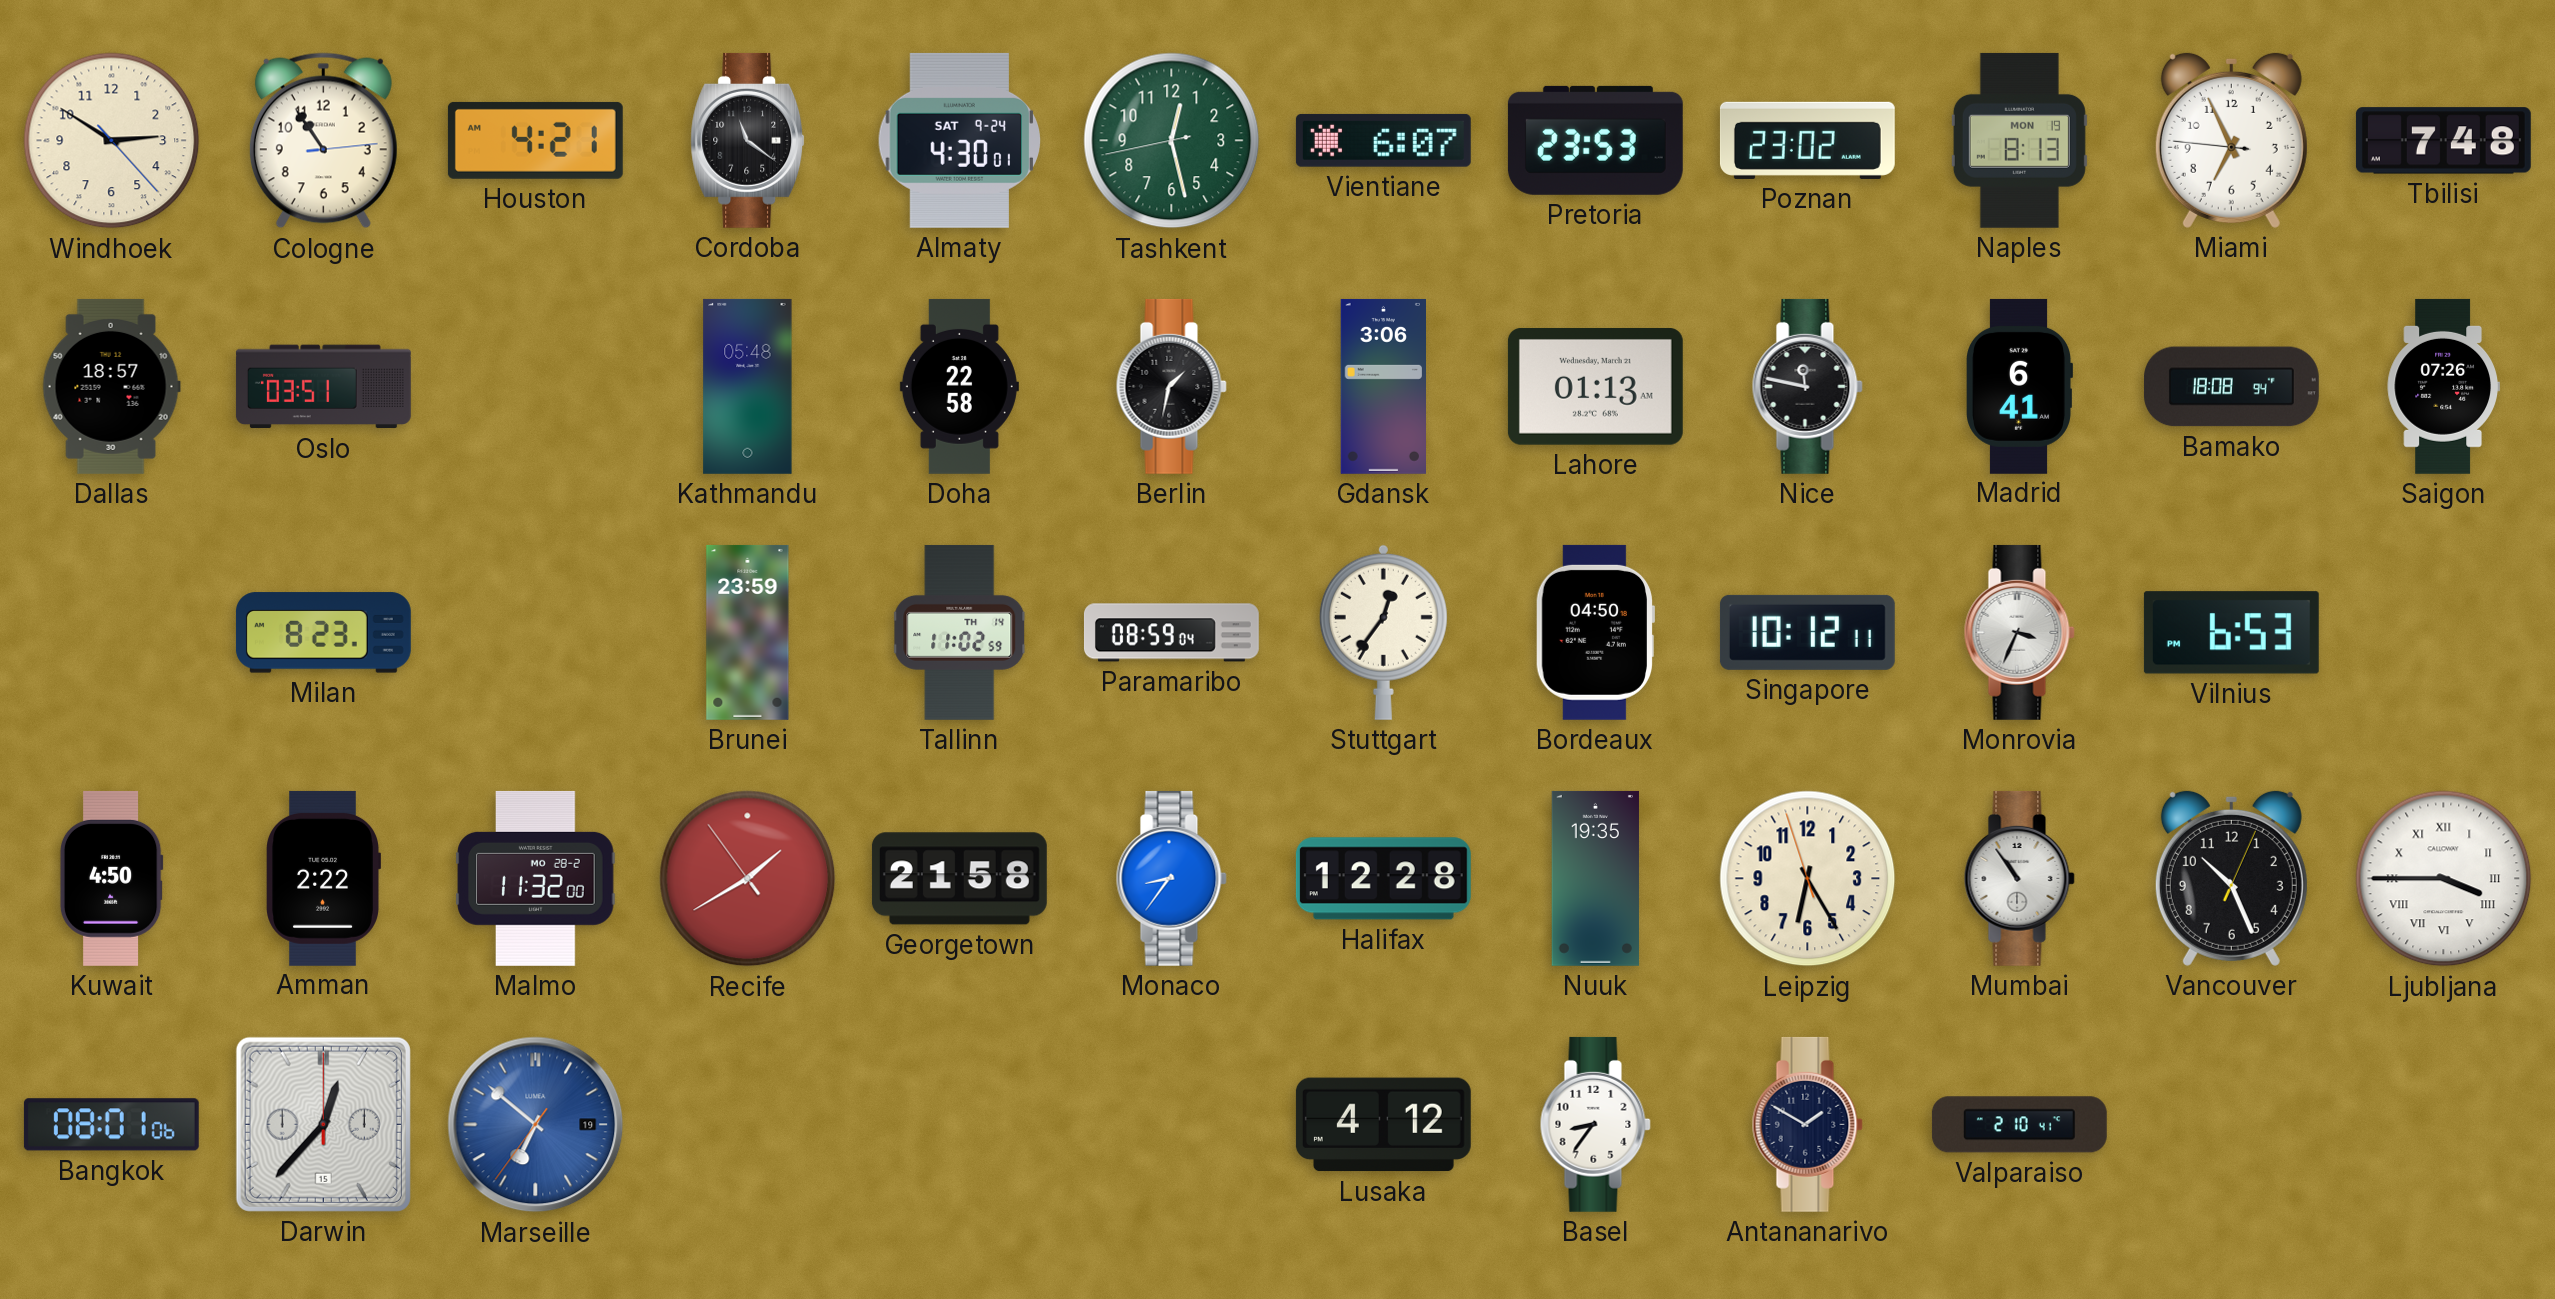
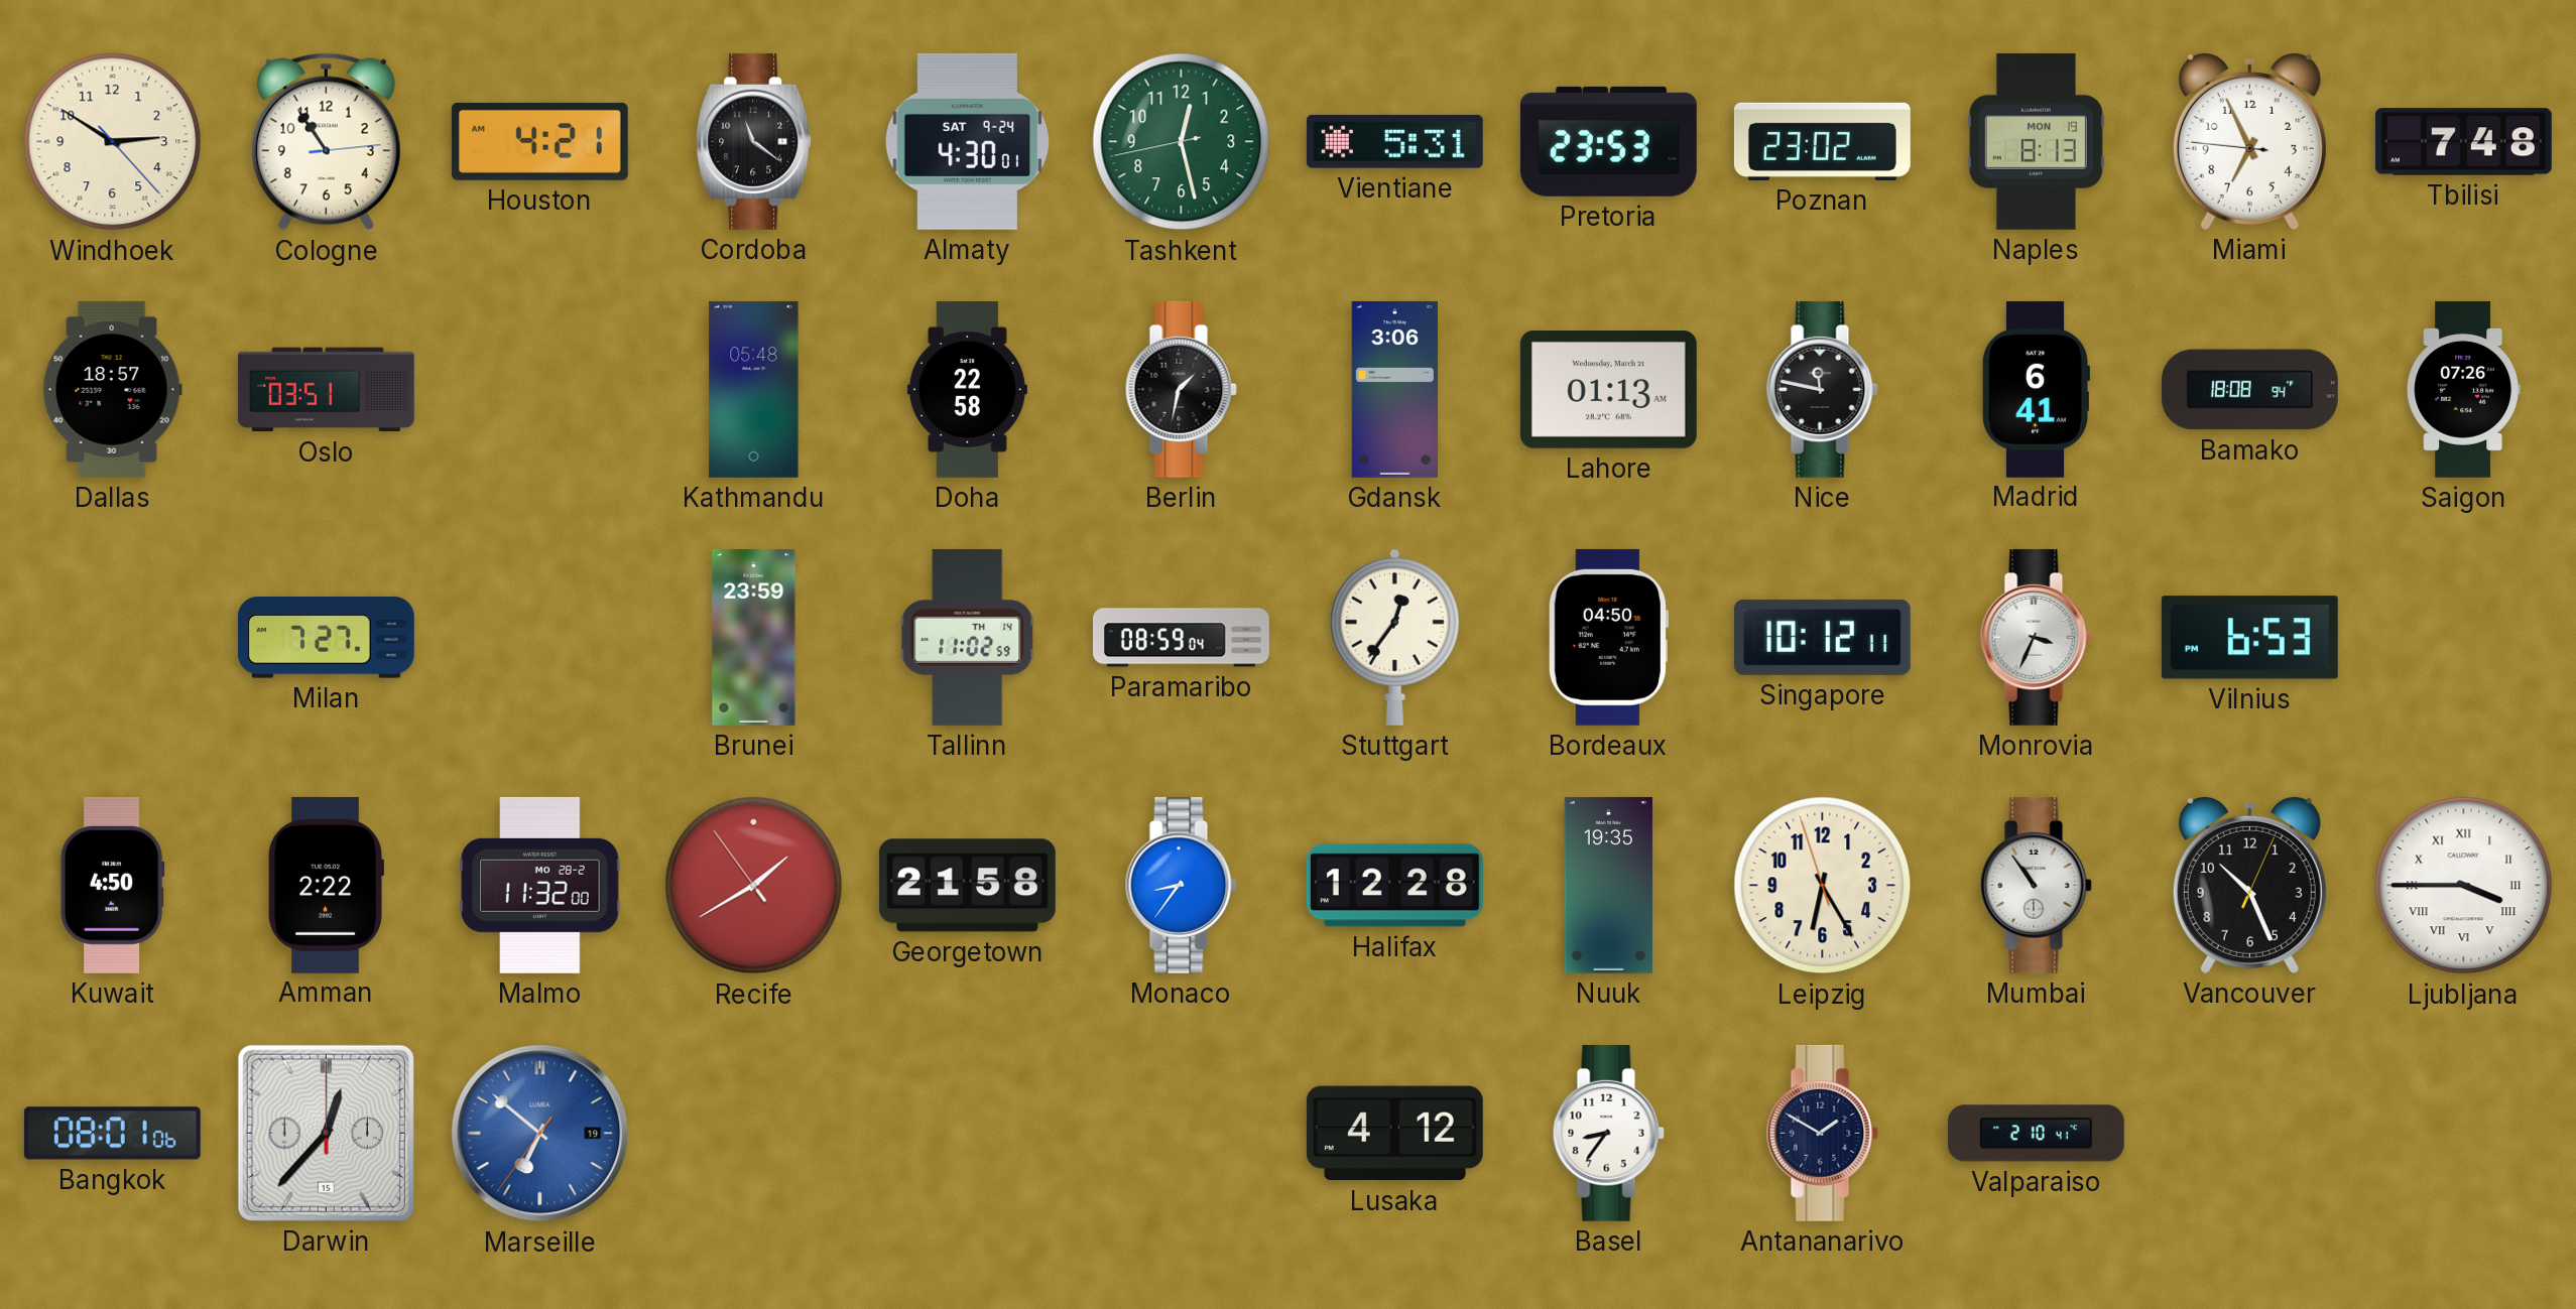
Vientiane: 6:07 -> 5:31
Milan: 8:23 -> 7:27
